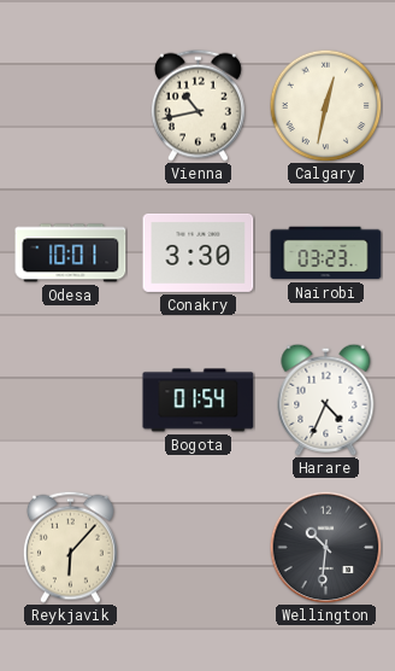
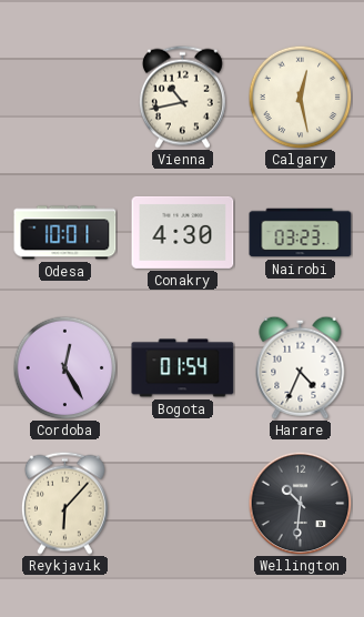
Calgary: 12:32 -> 12:28
Conakry: 3:30 -> 4:30
Cordoba: none -> 12:25
